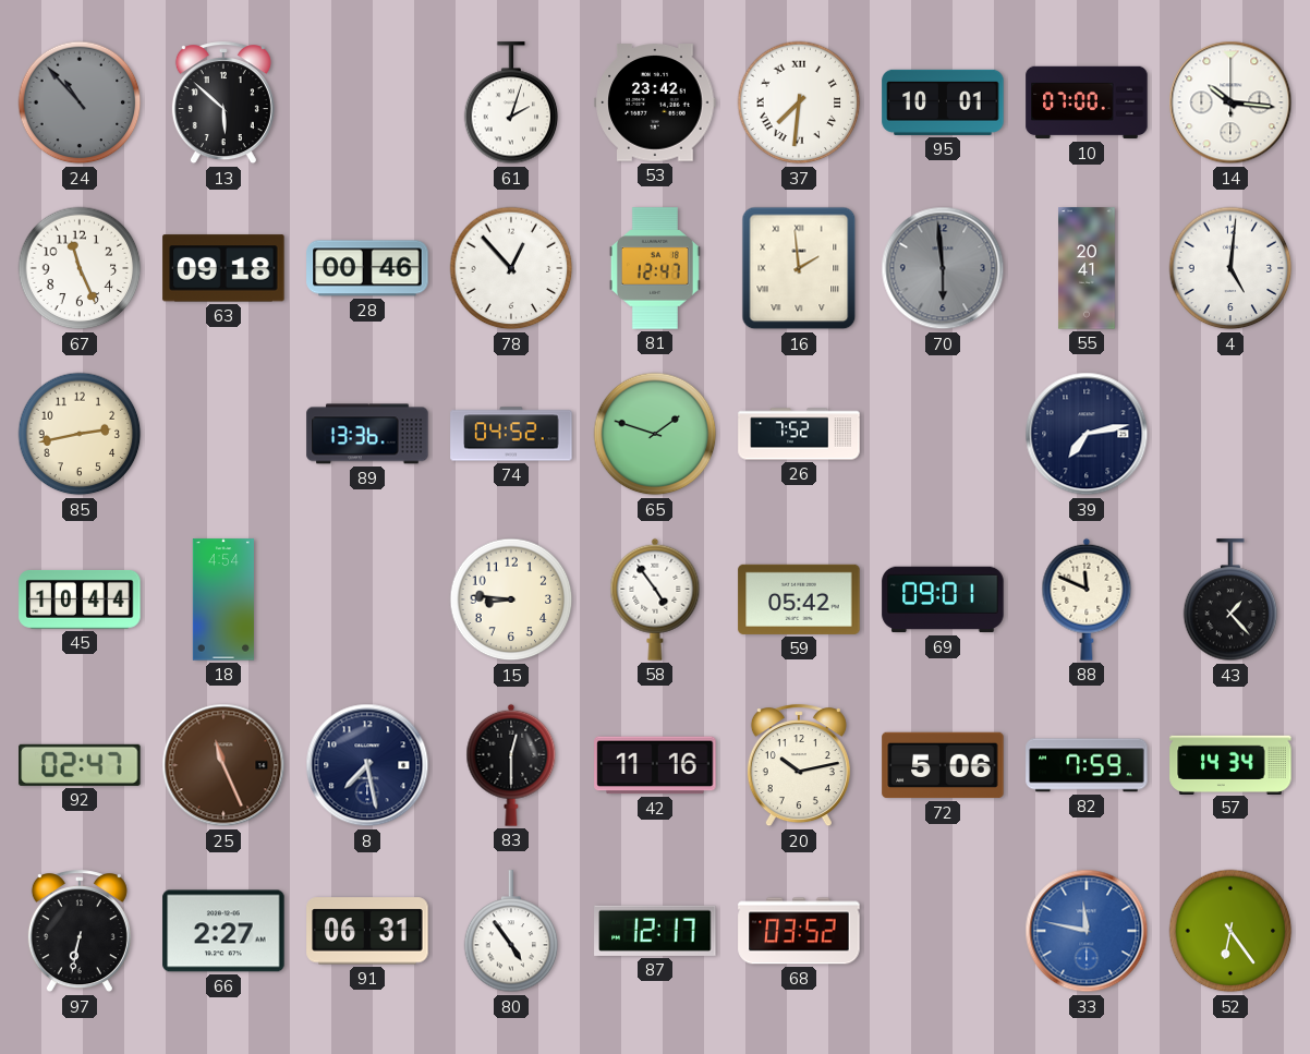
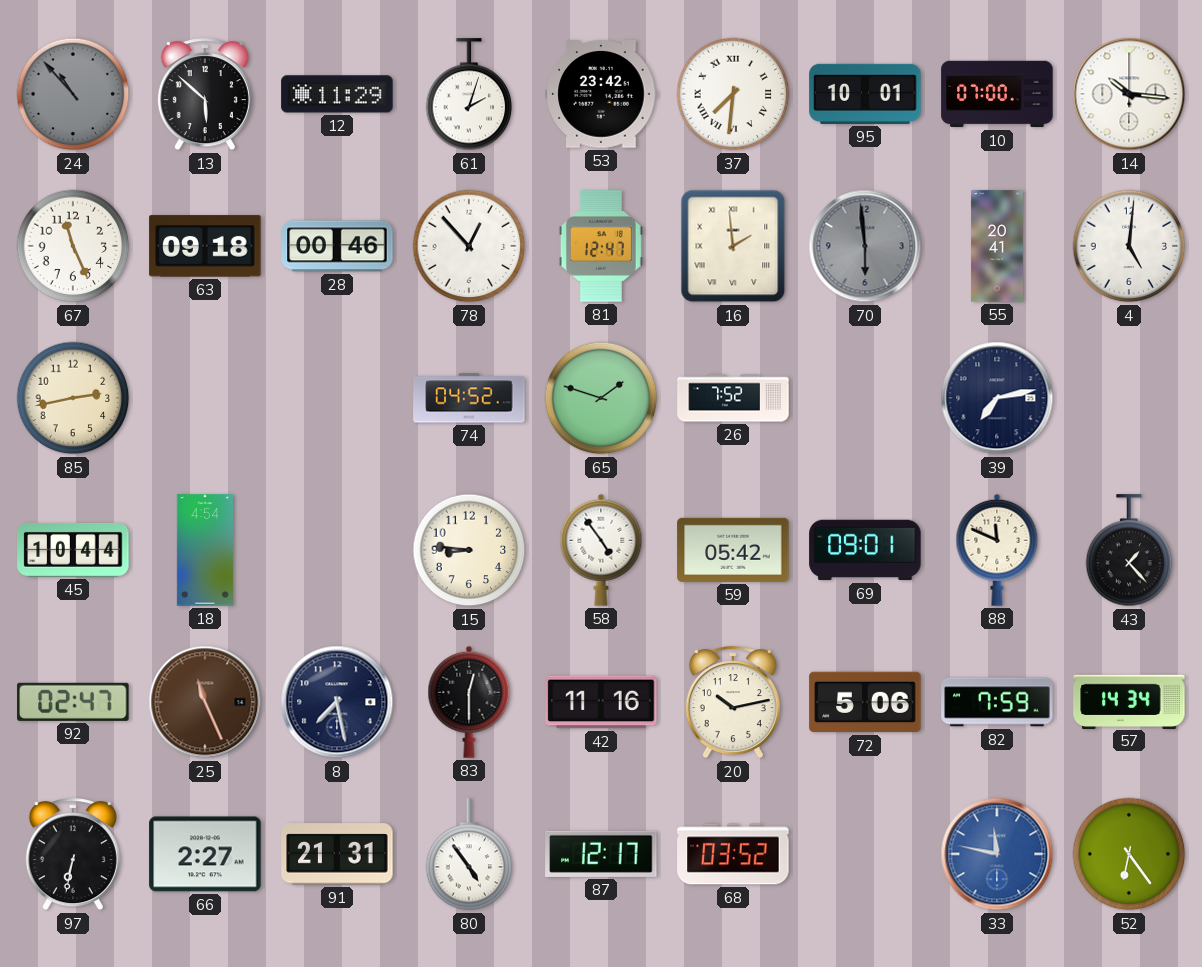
12: none -> 11:29
89: 13:36 -> none
91: 06:31 -> 21:31
